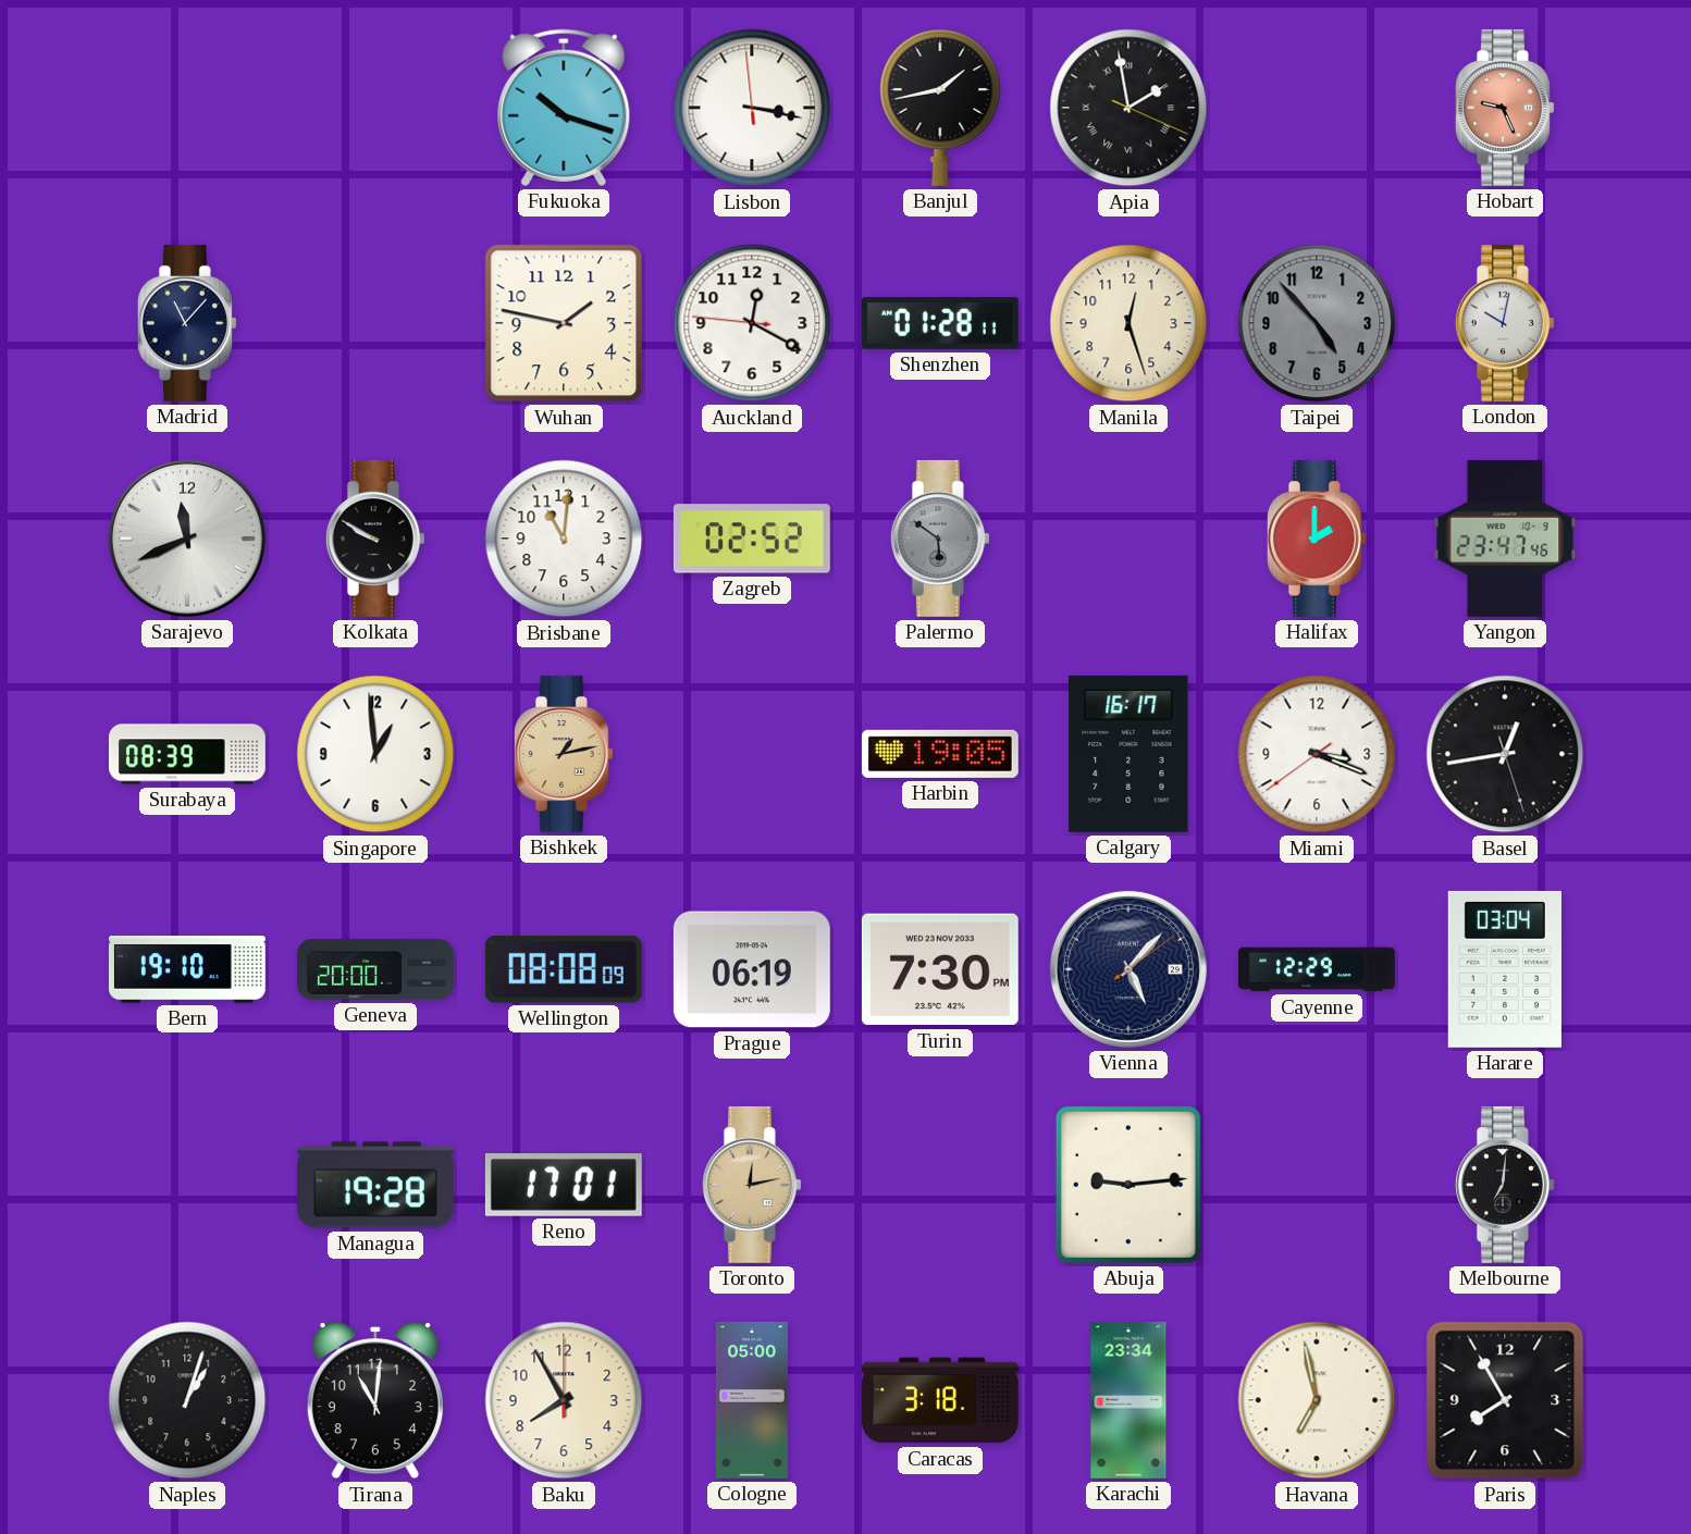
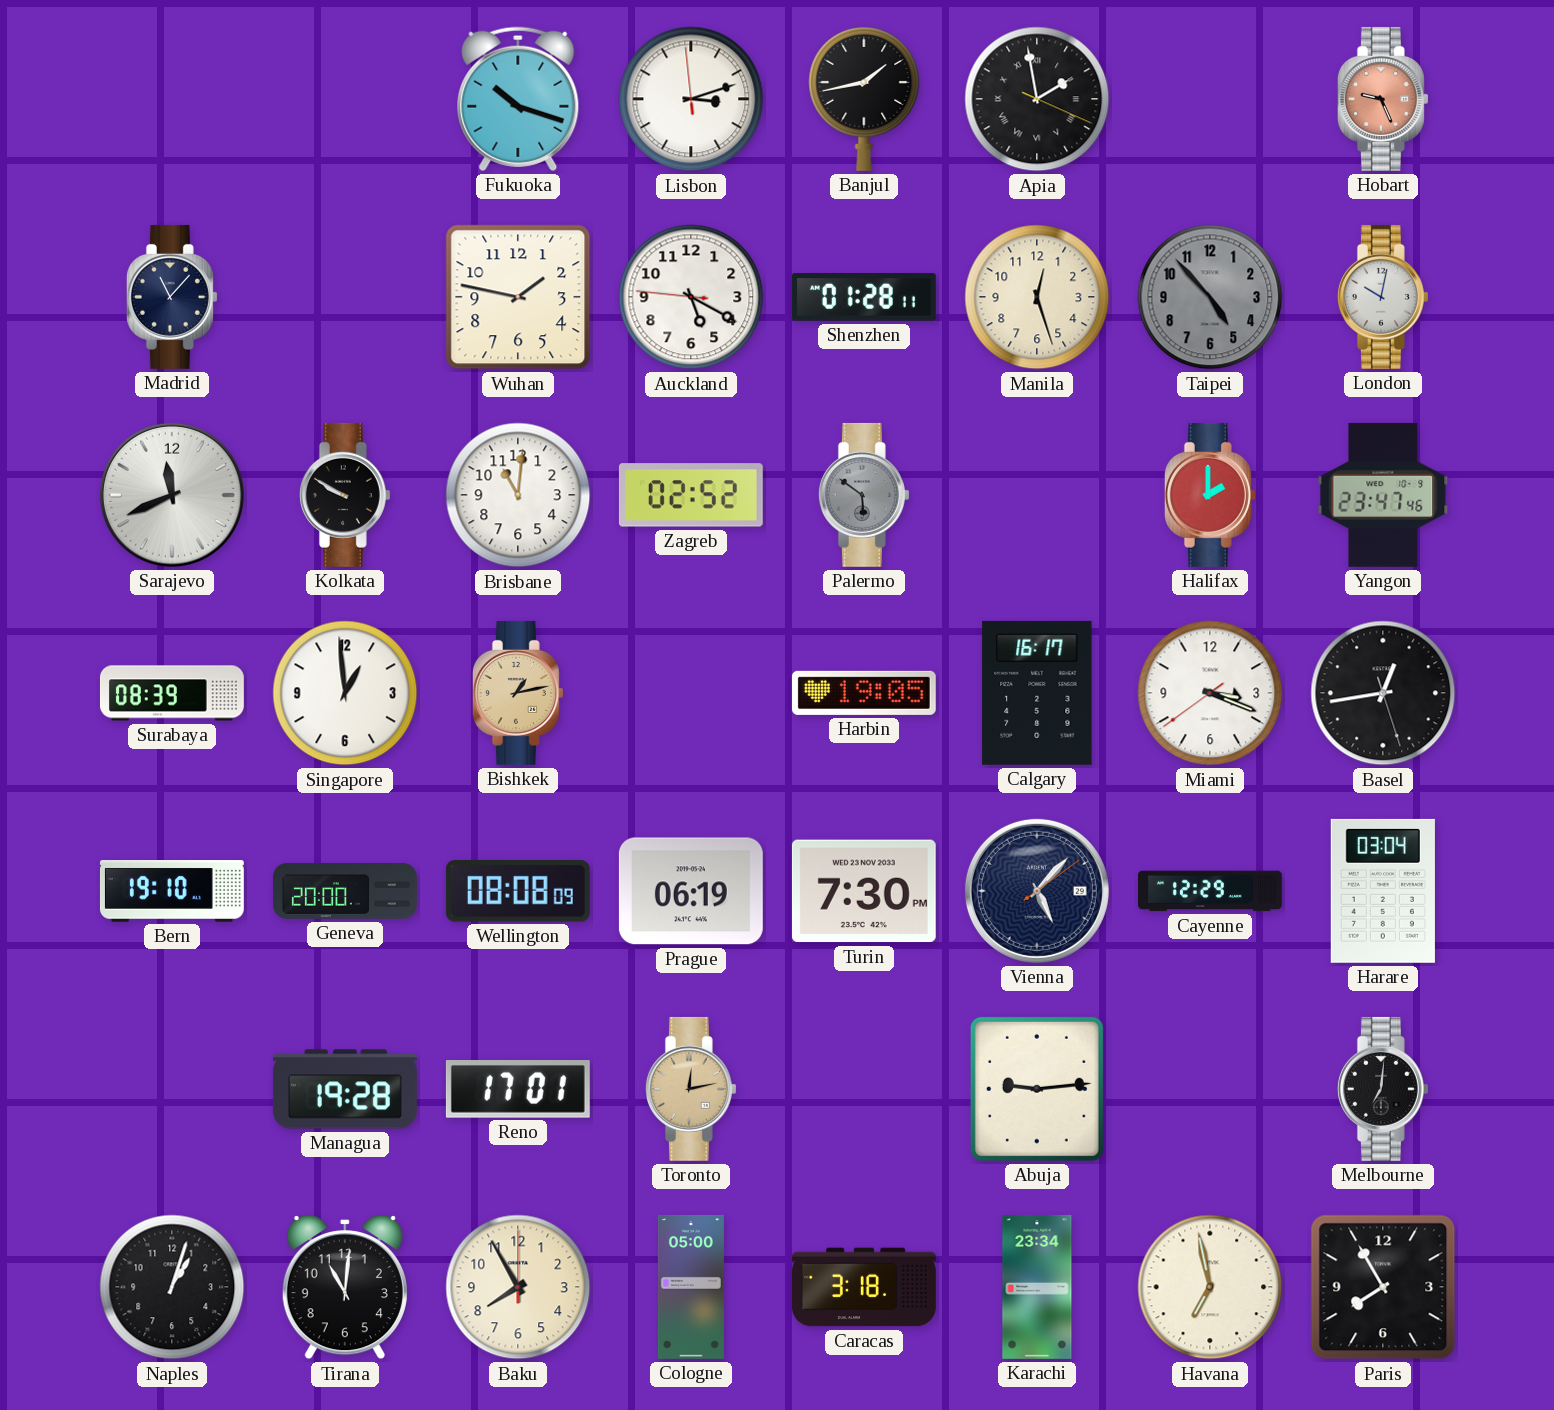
Lisbon: 3:16 -> 3:11
Auckland: 12:19 -> 5:19
